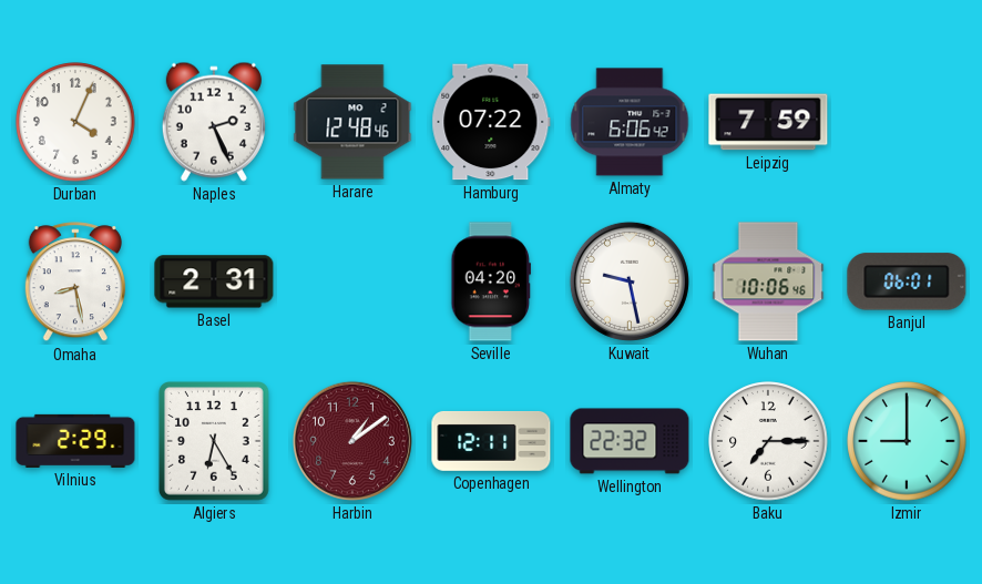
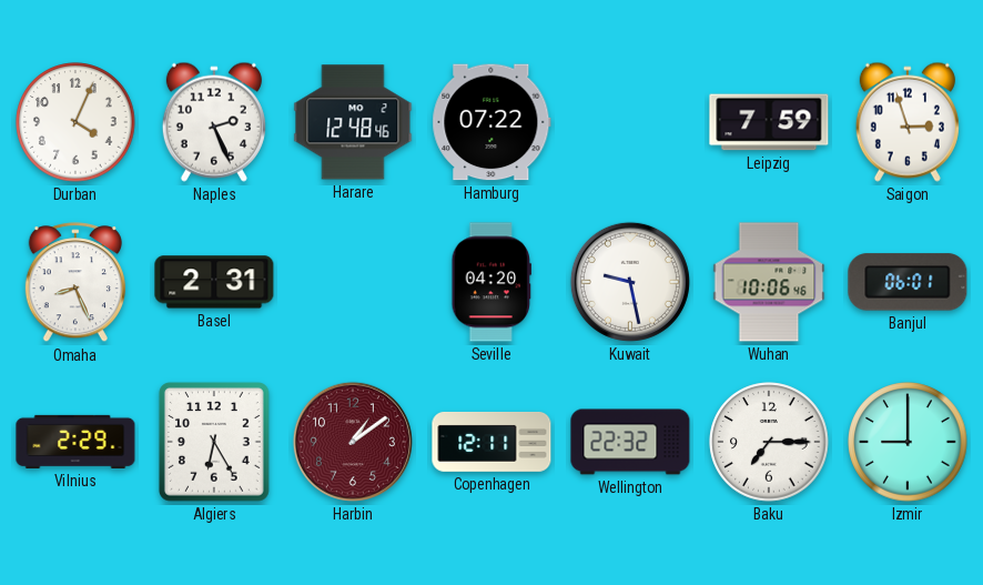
Almaty: 6:06 -> none
Saigon: none -> 2:57
Omaha: 8:28 -> 8:26
